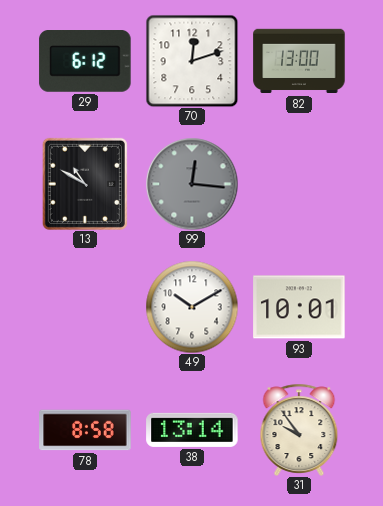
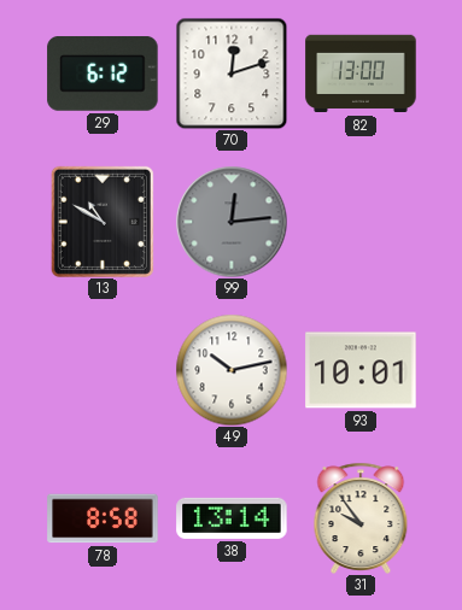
99: 12:16 -> 12:14
49: 10:10 -> 10:13
